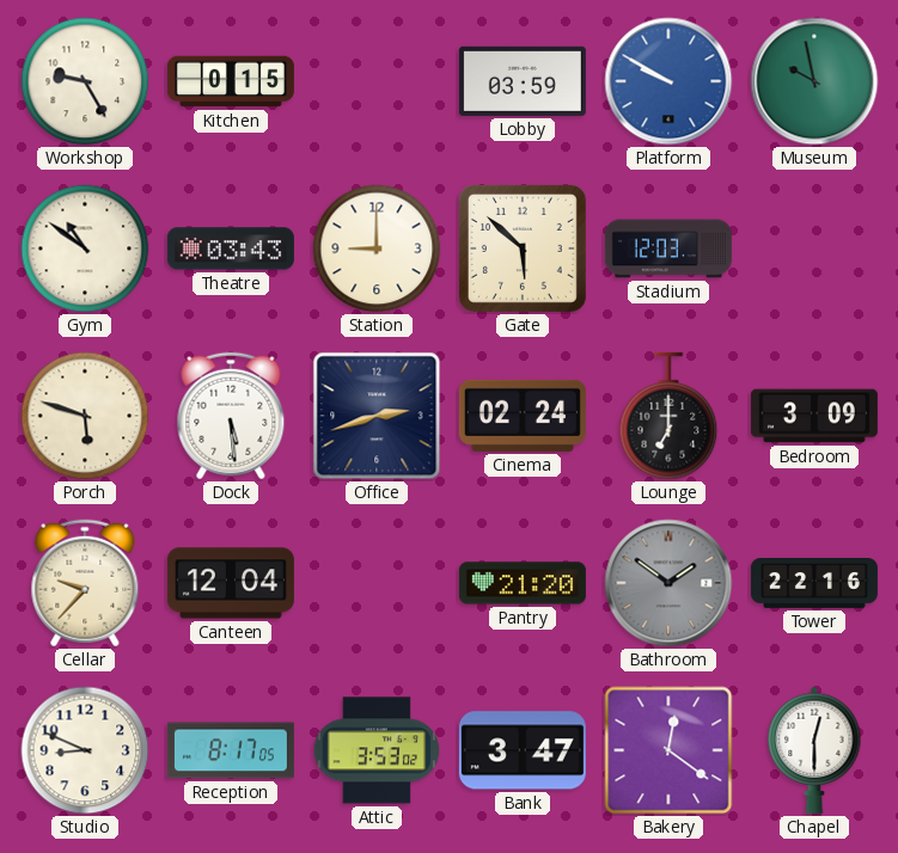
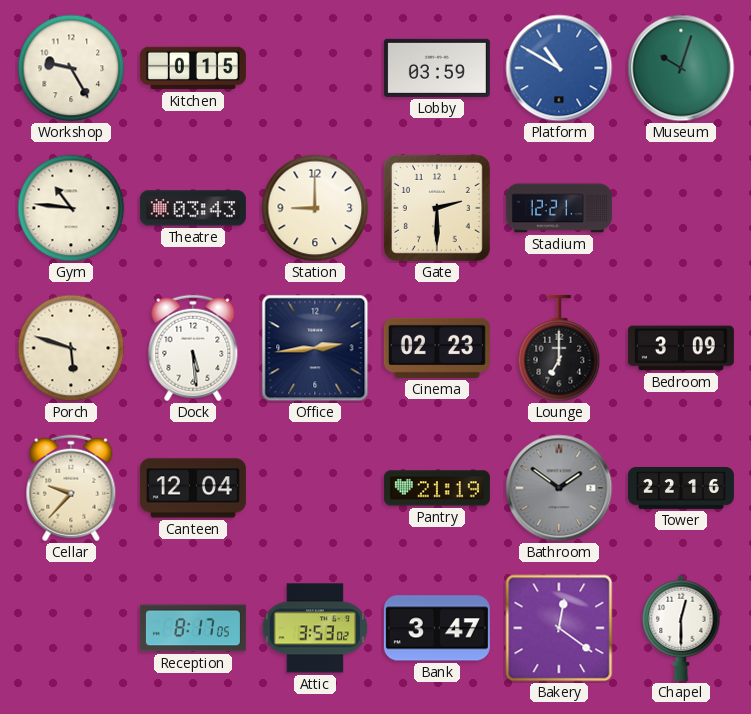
Platform: 9:50 -> 10:50
Museum: 9:58 -> 10:03
Gym: 10:51 -> 10:46
Gate: 5:52 -> 2:30
Stadium: 12:03 -> 12:21
Office: 2:42 -> 2:44
Cinema: 02:24 -> 02:23
Pantry: 21:20 -> 21:19
Studio: 8:49 -> none
